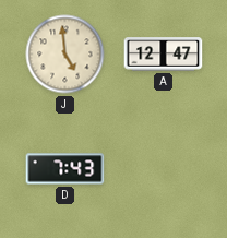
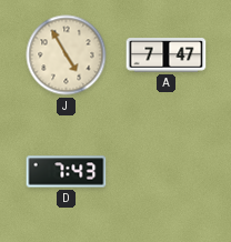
J: 4:59 -> 4:55
A: 12:47 -> 7:47
